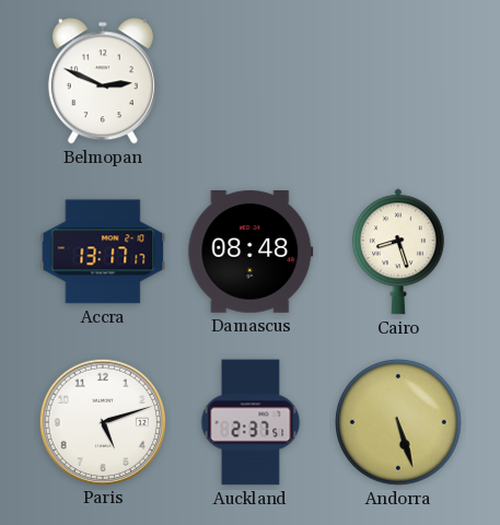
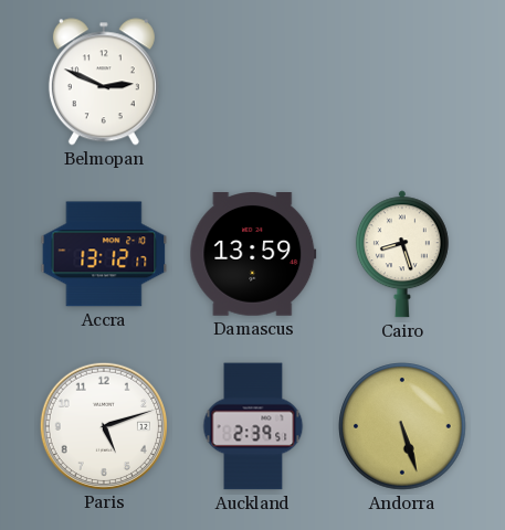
Accra: 13:17 -> 13:12
Damascus: 08:48 -> 13:59
Auckland: 2:37 -> 2:39
